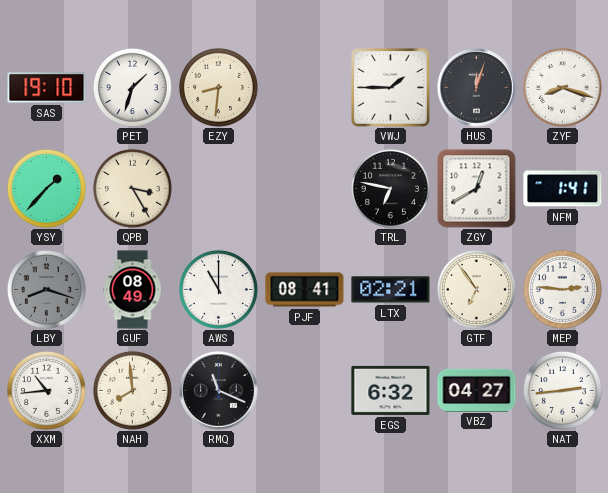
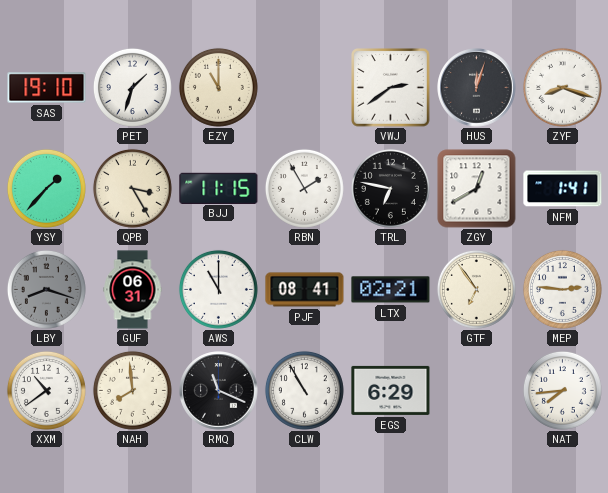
EZY: 8:31 -> 11:00
VWJ: 1:45 -> 2:39
BJJ: none -> 11:15
RBN: none -> 1:55
GUF: 08:49 -> 06:31
XXM: 10:44 -> 10:39
CLW: none -> 10:55
EGS: 6:32 -> 6:29
VBZ: 04:27 -> none
NAT: 2:44 -> 7:44
